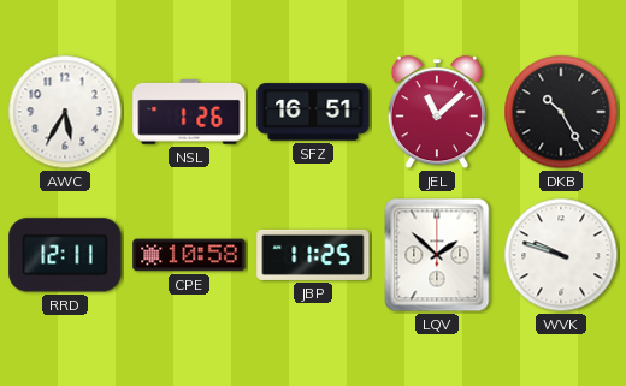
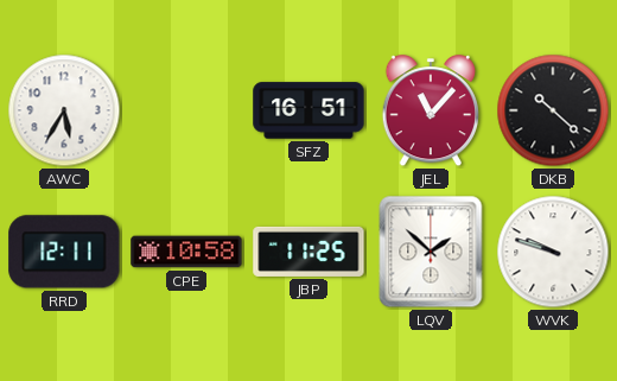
NSL: 1:26 -> none
JEL: 11:08 -> 11:07
DKB: 10:25 -> 10:22
